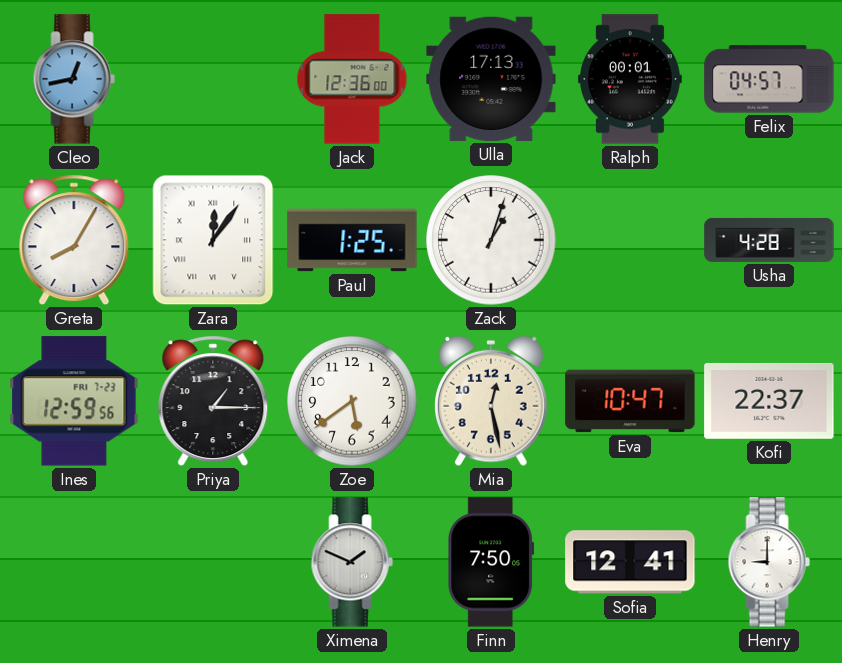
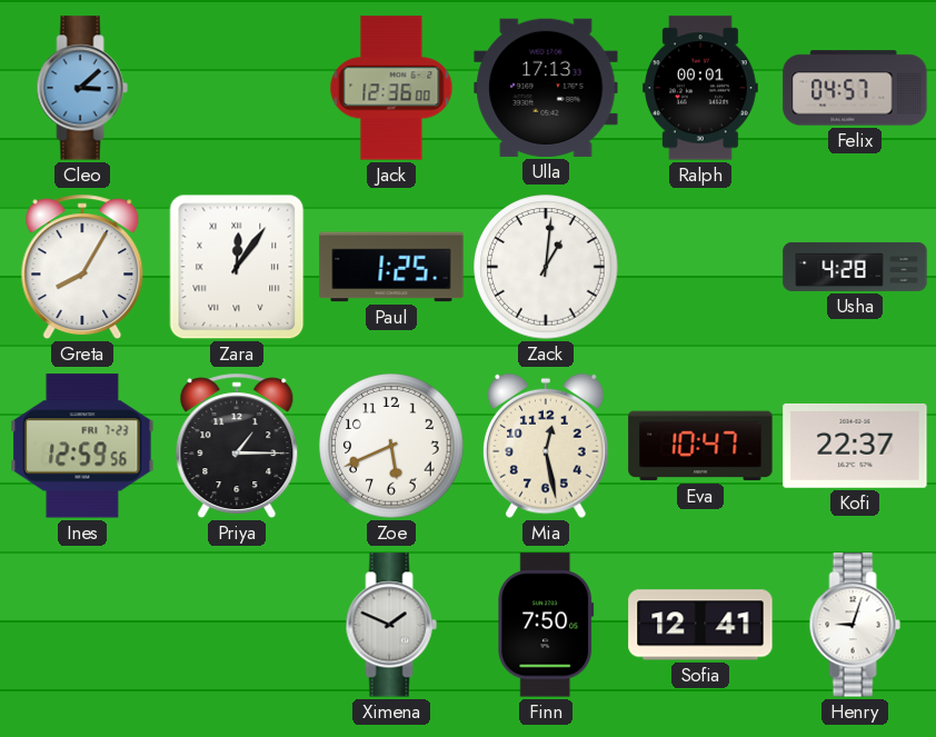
Cleo: 12:43 -> 3:08
Zack: 1:03 -> 1:01
Zoe: 5:39 -> 5:41
Henry: 9:00 -> 9:03
